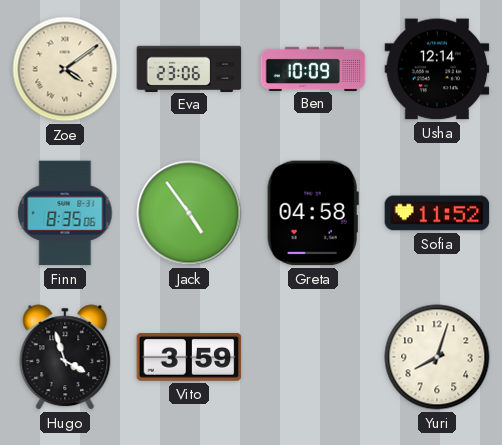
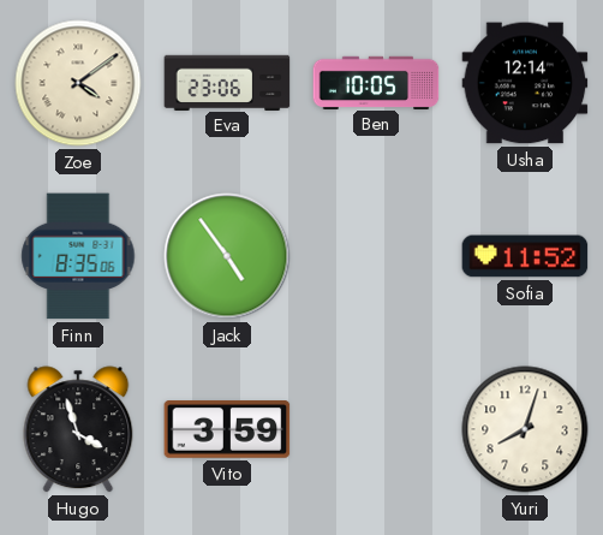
Ben: 10:09 -> 10:05
Greta: 04:58 -> none
